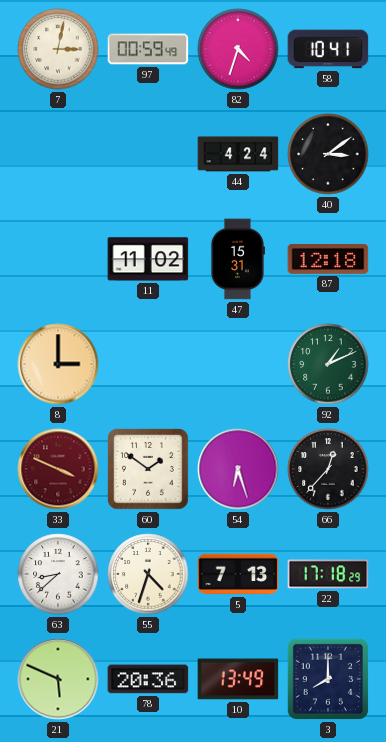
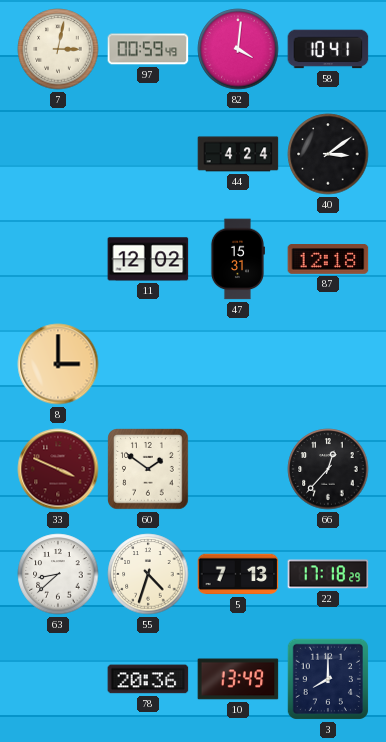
82: 4:33 -> 4:01
11: 11:02 -> 12:02
92: 1:11 -> none
54: 6:27 -> none
21: 5:49 -> none
